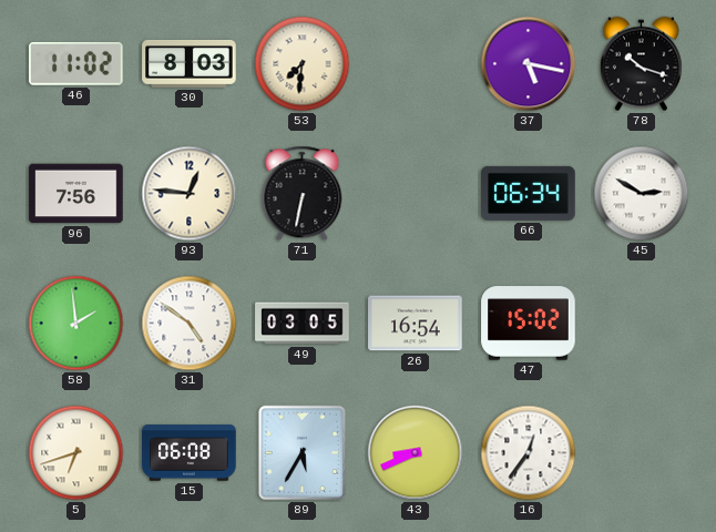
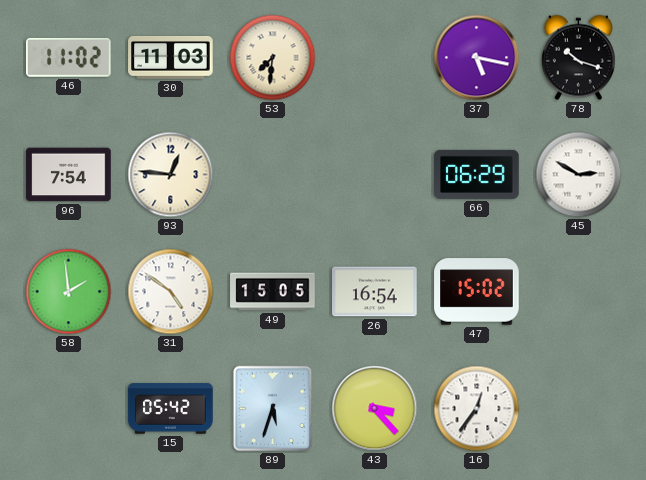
30: 8:03 -> 11:03
96: 7:56 -> 7:54
71: 6:32 -> none
66: 06:34 -> 06:29
49: 03:05 -> 15:05
5: 6:42 -> none
15: 06:08 -> 05:42
89: 5:35 -> 5:33
43: 8:41 -> 3:23
